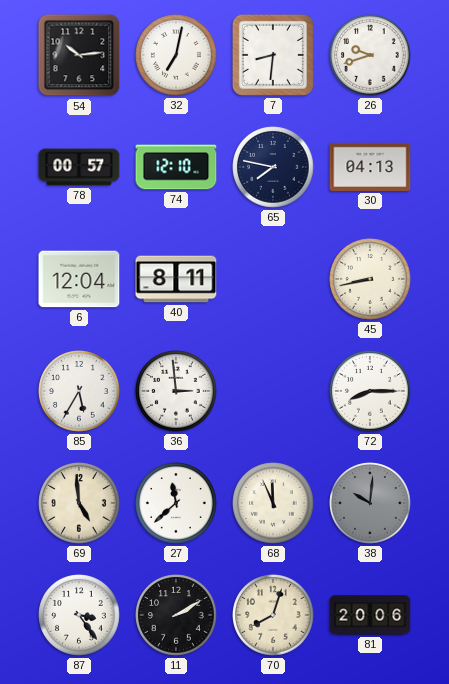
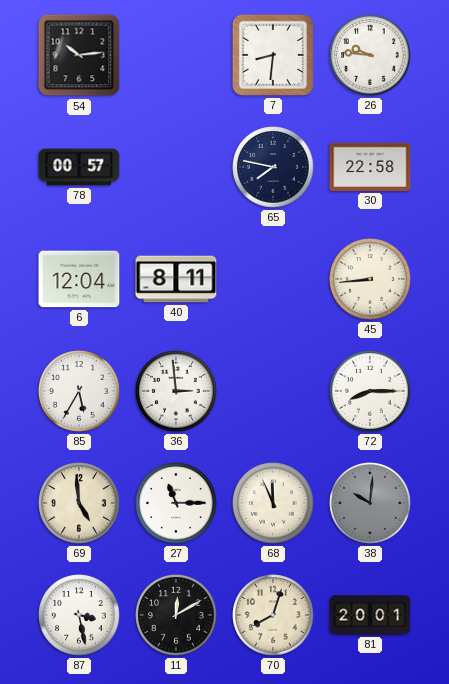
32: 7:02 -> none
26: 9:42 -> 9:46
74: 12:10 -> none
30: 04:13 -> 22:58
45: 8:43 -> 8:44
27: 11:38 -> 11:15
87: 3:24 -> 3:28
11: 2:10 -> 12:10
81: 20:06 -> 20:01
